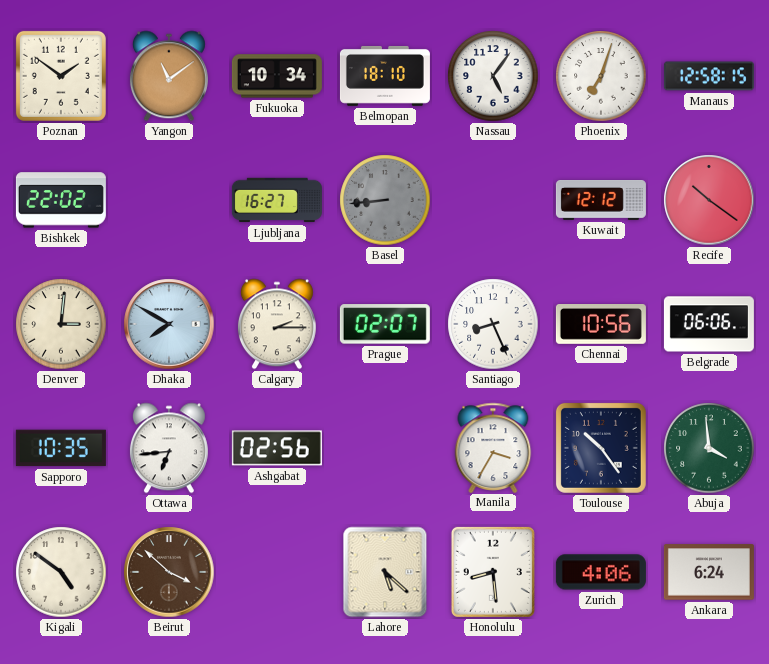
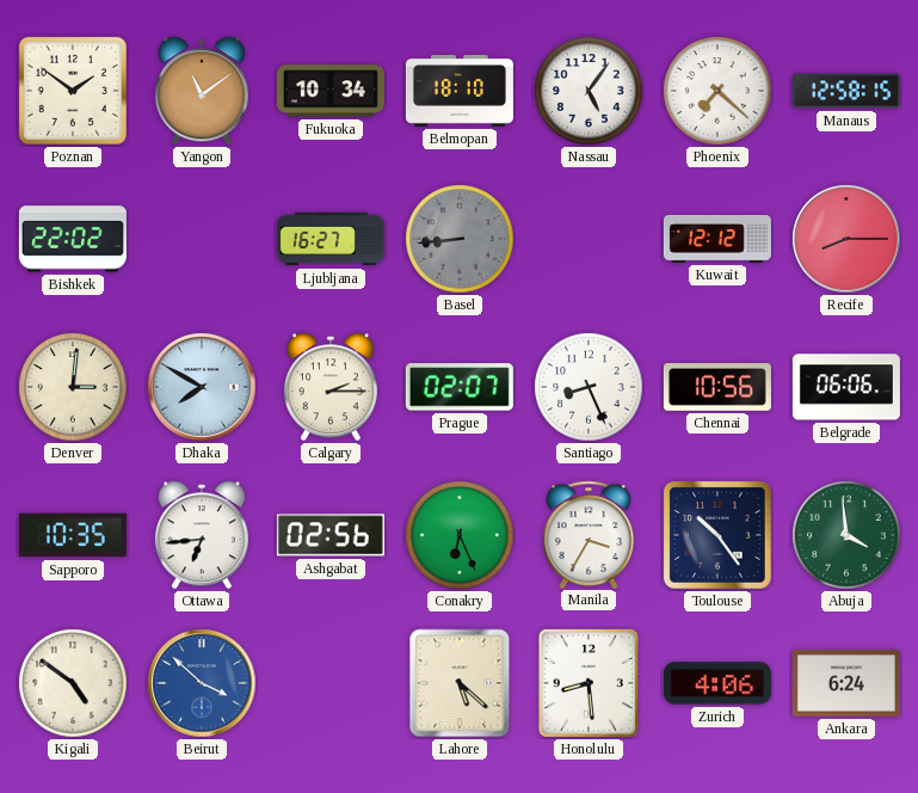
Phoenix: 7:03 -> 7:22
Recife: 10:21 -> 8:15
Conakry: none -> 6:26
Beirut dial: brown -> blue
